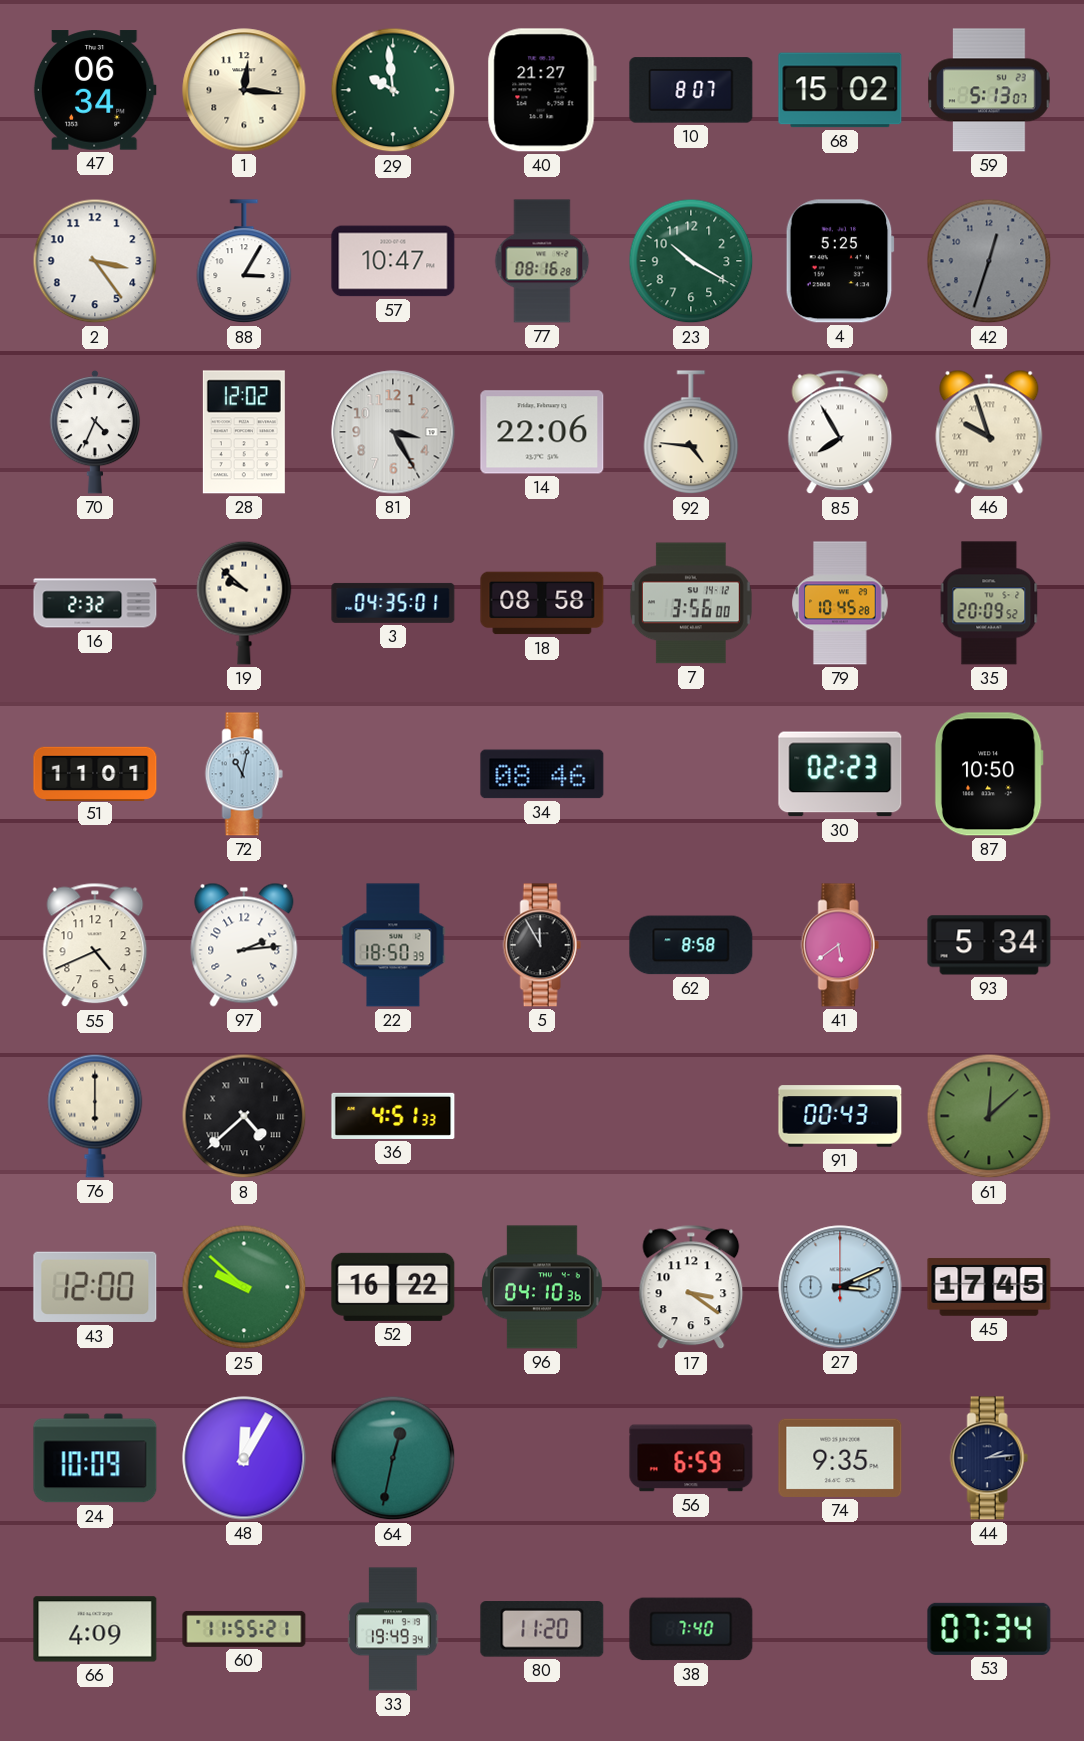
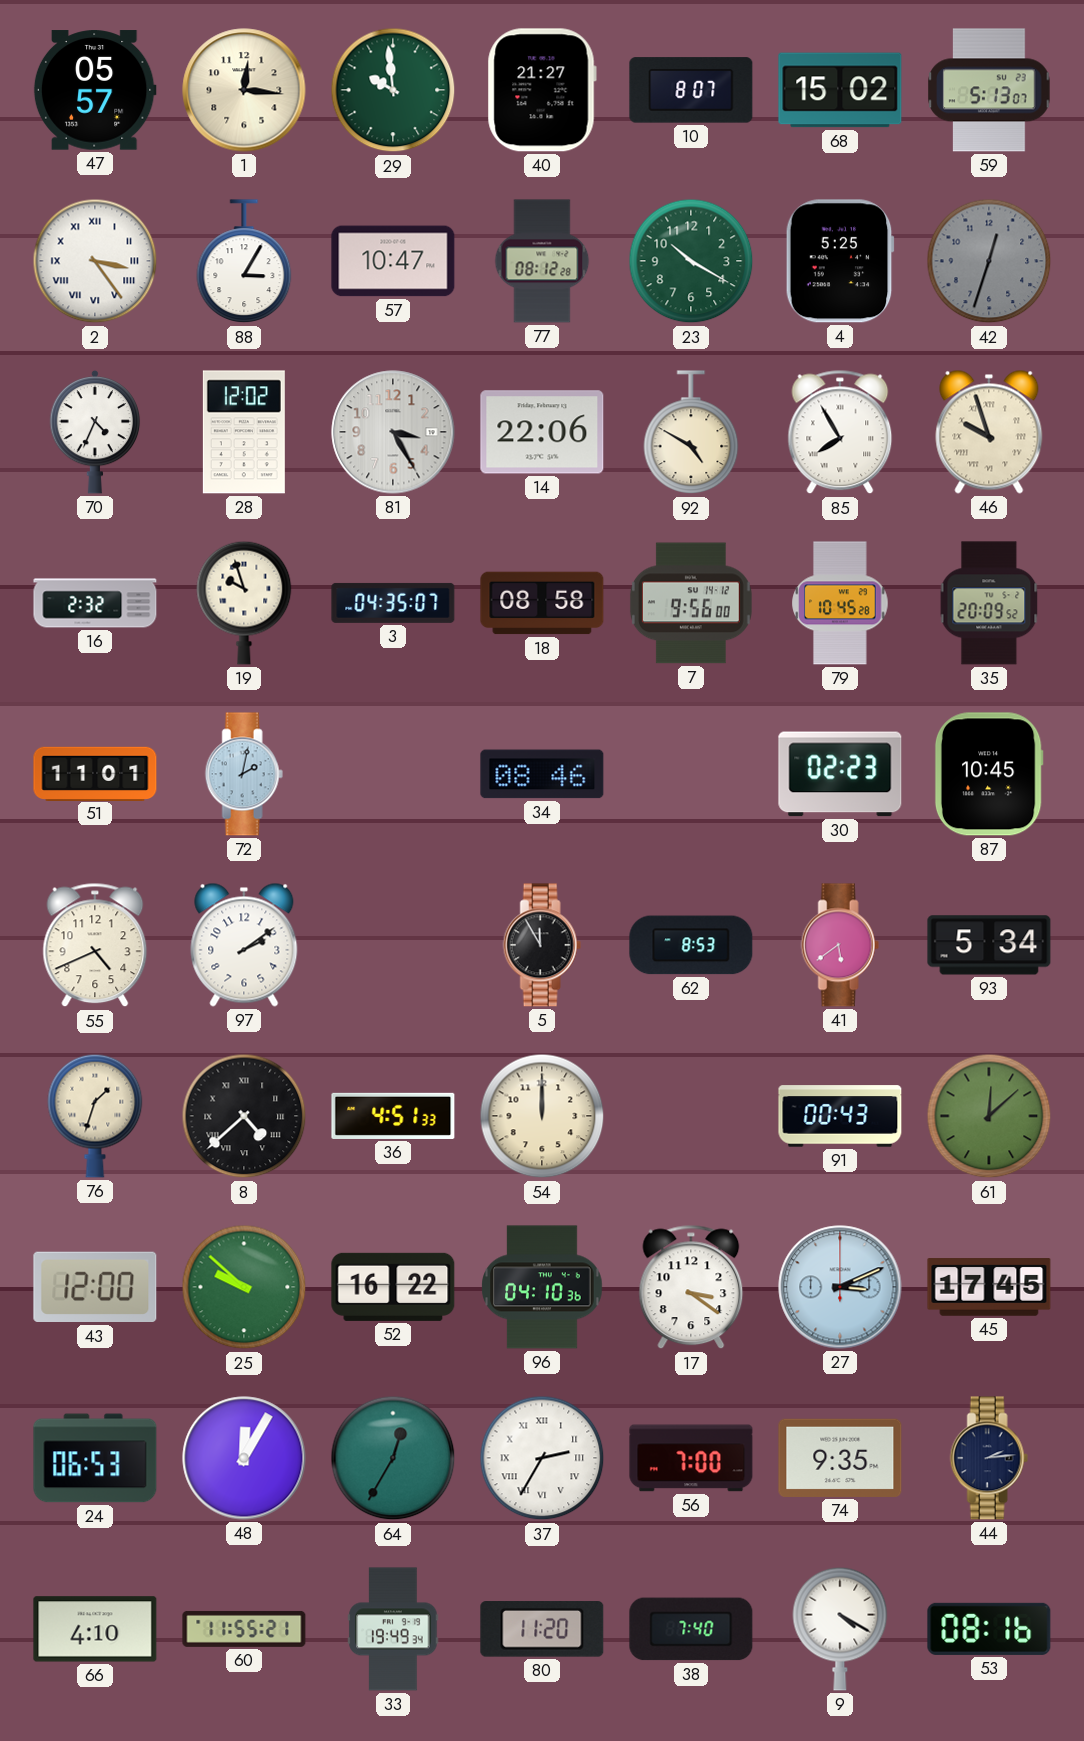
47: 06:34 -> 05:57
2 numerals: Arabic -> Roman
77: 08:16 -> 08:12
92: 4:46 -> 4:50
19: 9:52 -> 9:57
3: 04:35:01 -> 04:35:07
7: 3:56 -> 9:56
72: 11:02 -> 2:02
87: 10:50 -> 10:45
97: 2:14 -> 2:09
22: 18:50 -> none
62: 8:58 -> 8:53
76: 6:00 -> 1:33
54: none -> 12:00
24: 10:09 -> 06:53
64: 12:32 -> 12:35
37: none -> 2:35
56: 6:59 -> 7:00
66: 4:09 -> 4:10
9: none -> 4:20
53: 07:34 -> 08:16
